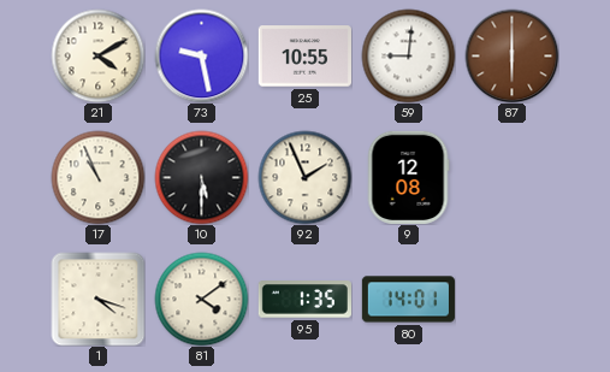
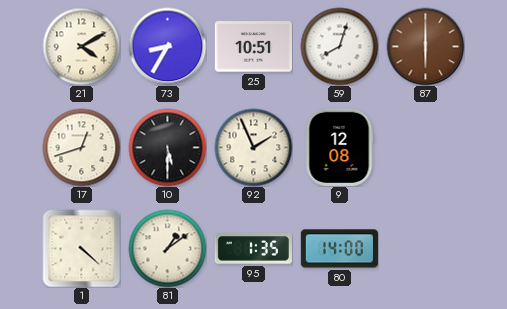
73: 9:28 -> 8:35
25: 10:55 -> 10:51
59: 9:01 -> 8:03
17: 10:56 -> 12:42
1: 4:18 -> 4:22
81: 4:09 -> 1:09
80: 14:01 -> 14:00
